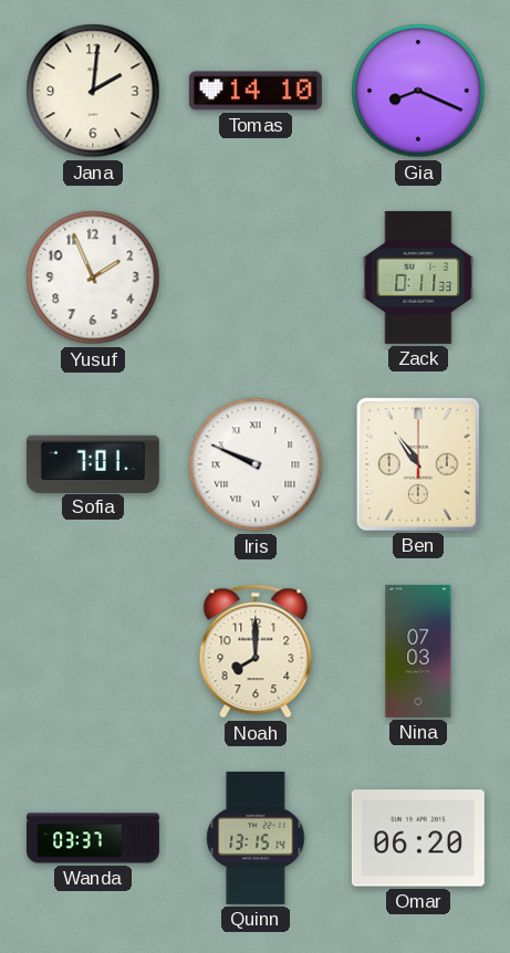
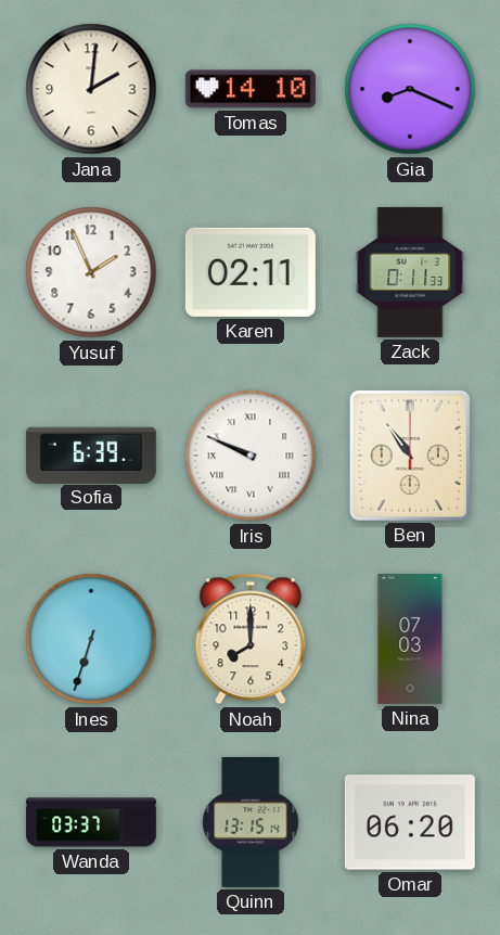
Karen: none -> 02:11
Sofia: 7:01 -> 6:39
Ines: none -> 6:33
